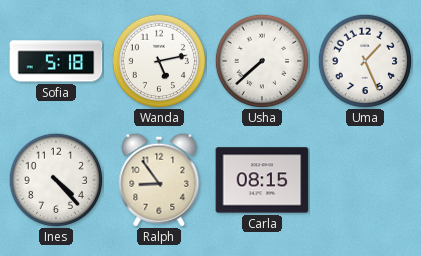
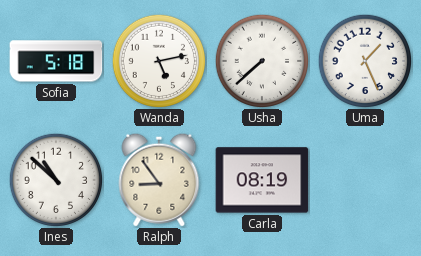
Ines: 4:23 -> 10:52
Carla: 08:15 -> 08:19
